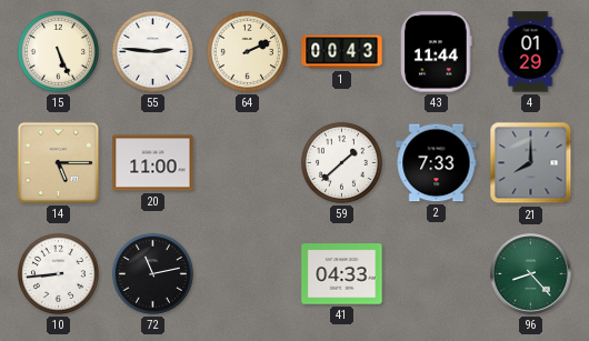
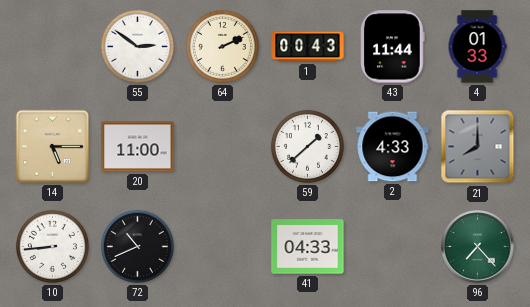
15: 5:26 -> none
55: 2:46 -> 2:51
4: 01:29 -> 01:33
2: 7:33 -> 4:33
72: 11:13 -> 10:41
96: 8:23 -> 7:23
